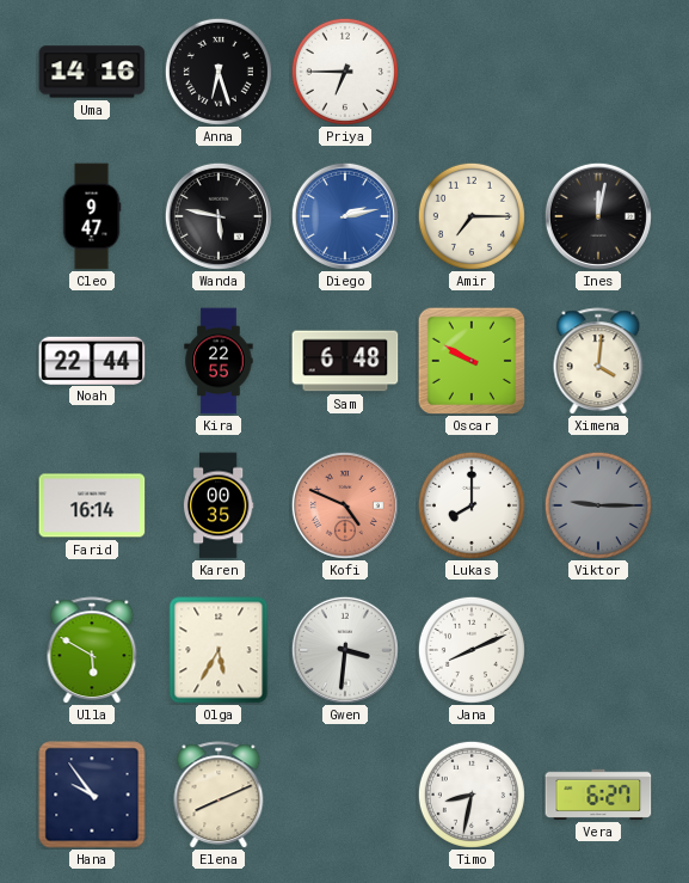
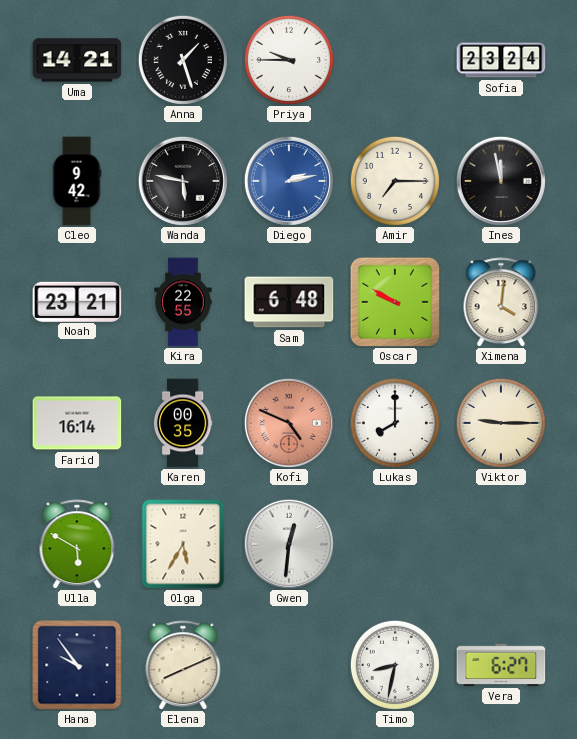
Uma: 14:16 -> 14:21
Anna: 6:27 -> 1:27
Priya: 6:45 -> 9:45
Sofia: none -> 23:24
Cleo: 9:47 -> 9:42
Ines: 12:02 -> 11:58
Noah: 22:44 -> 23:21
Viktor dial: grey -> cream
Gwen: 3:31 -> 12:31
Jana: 8:11 -> none
